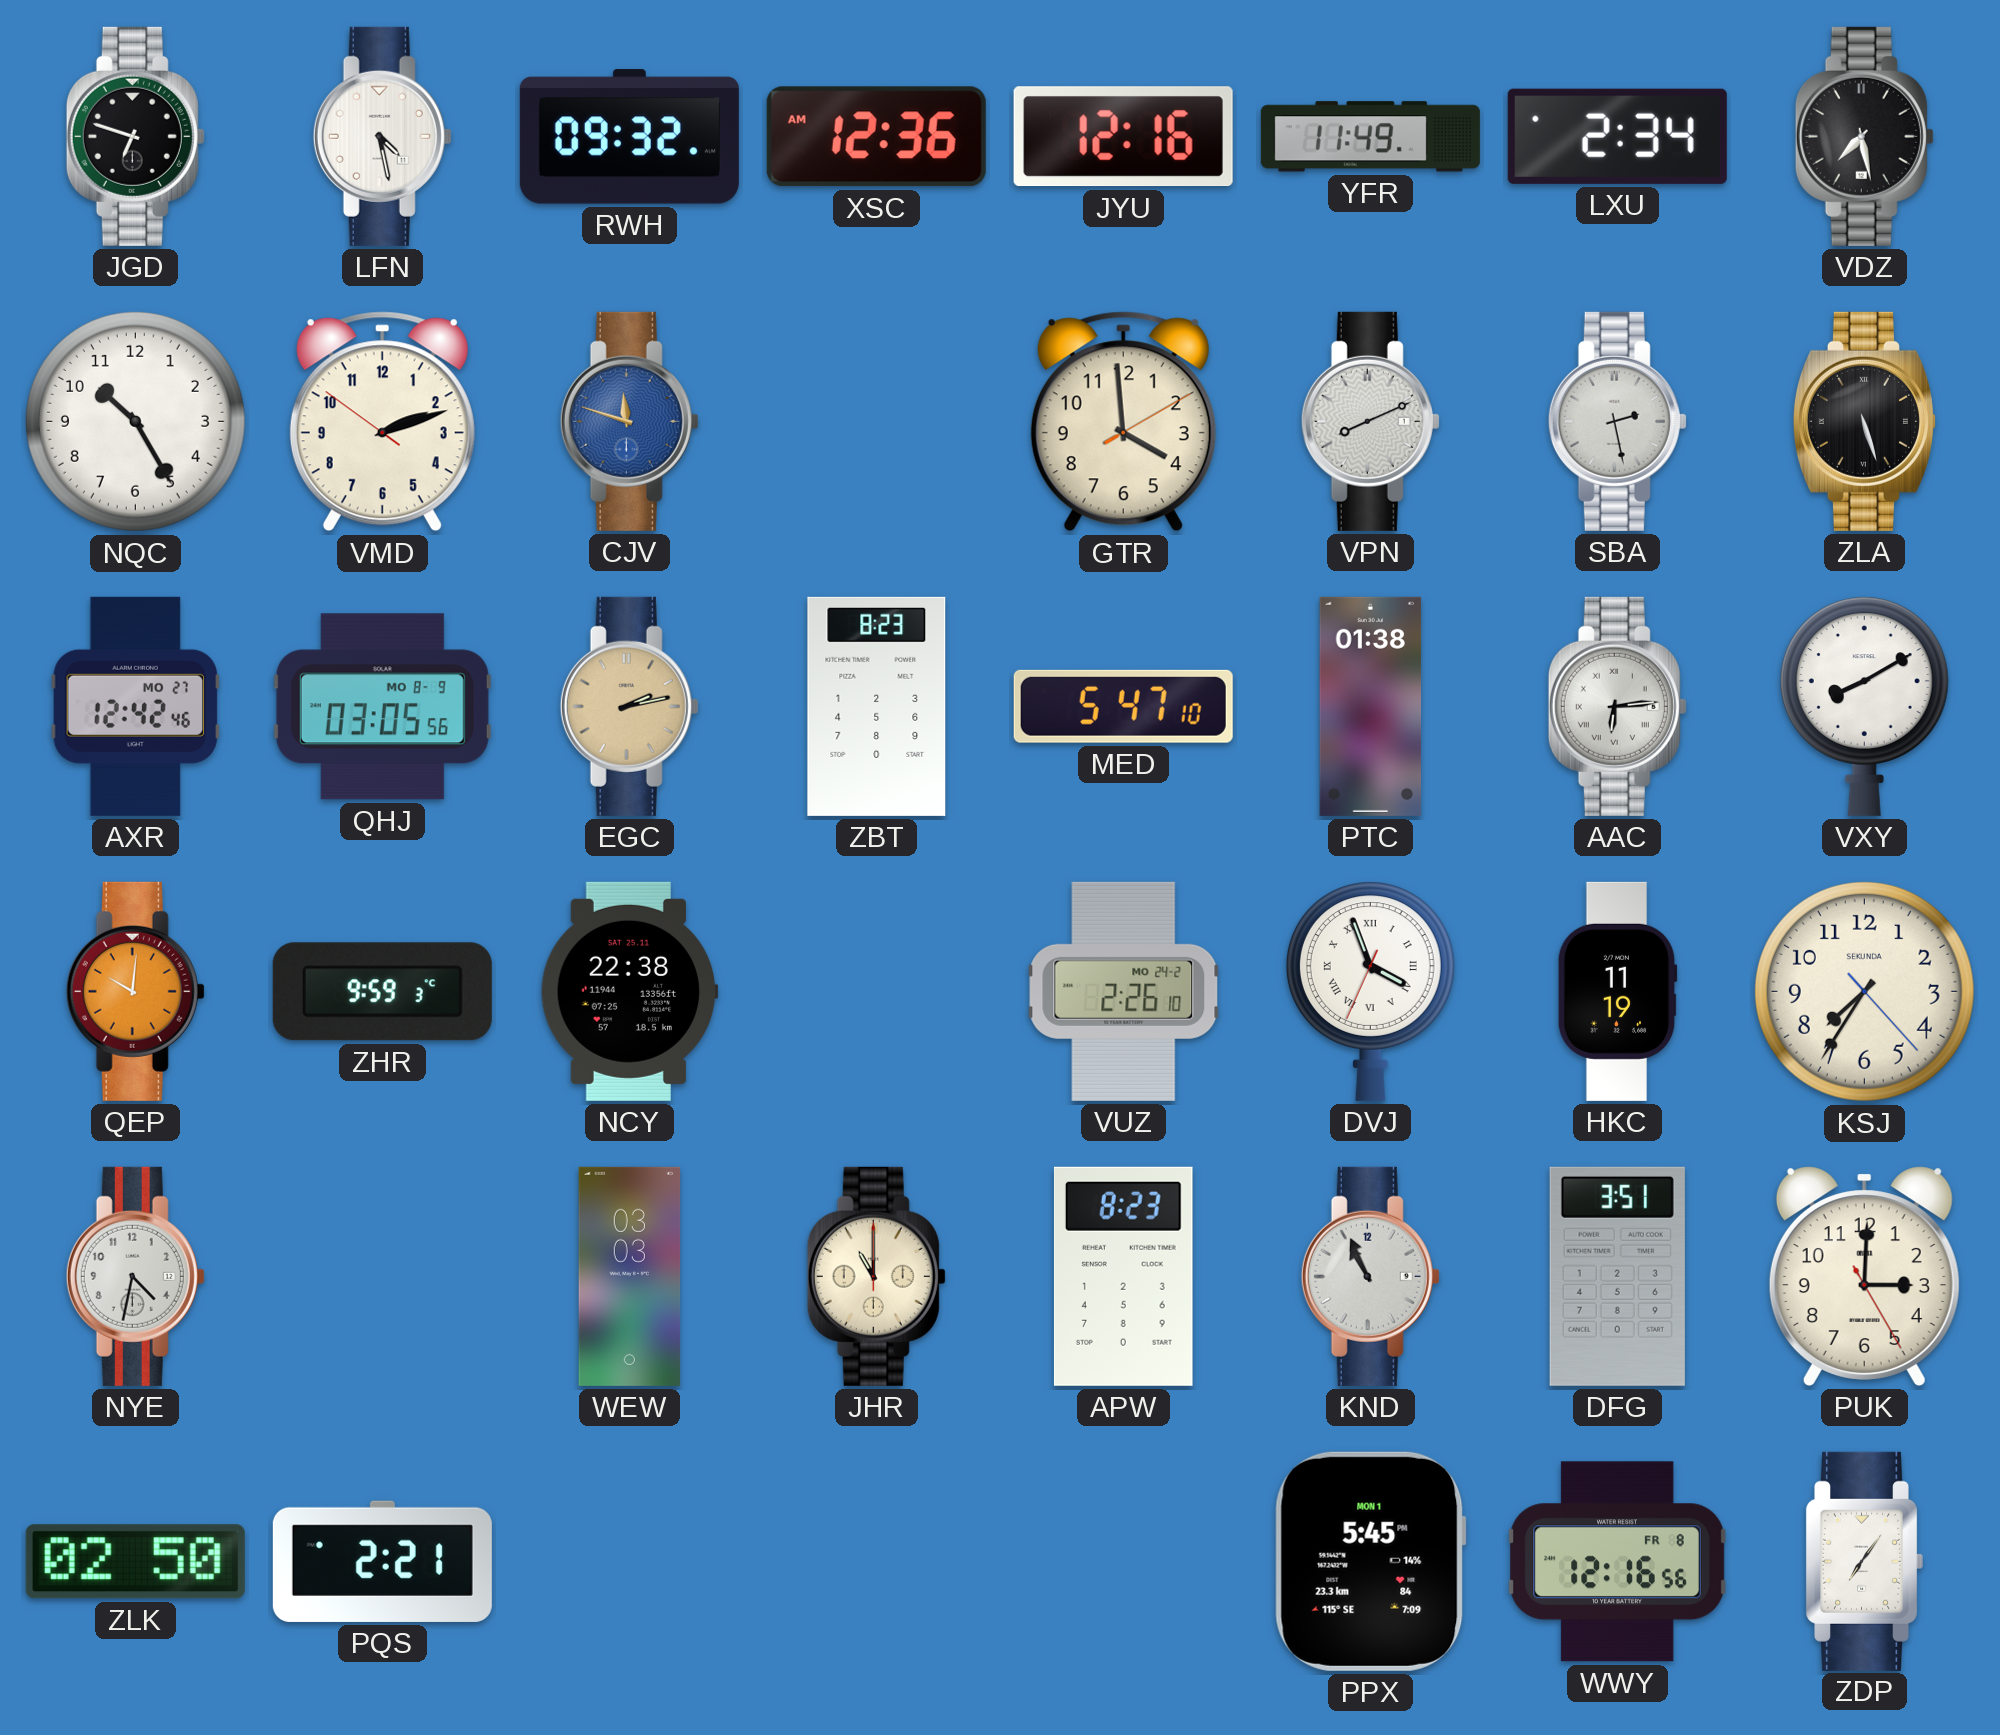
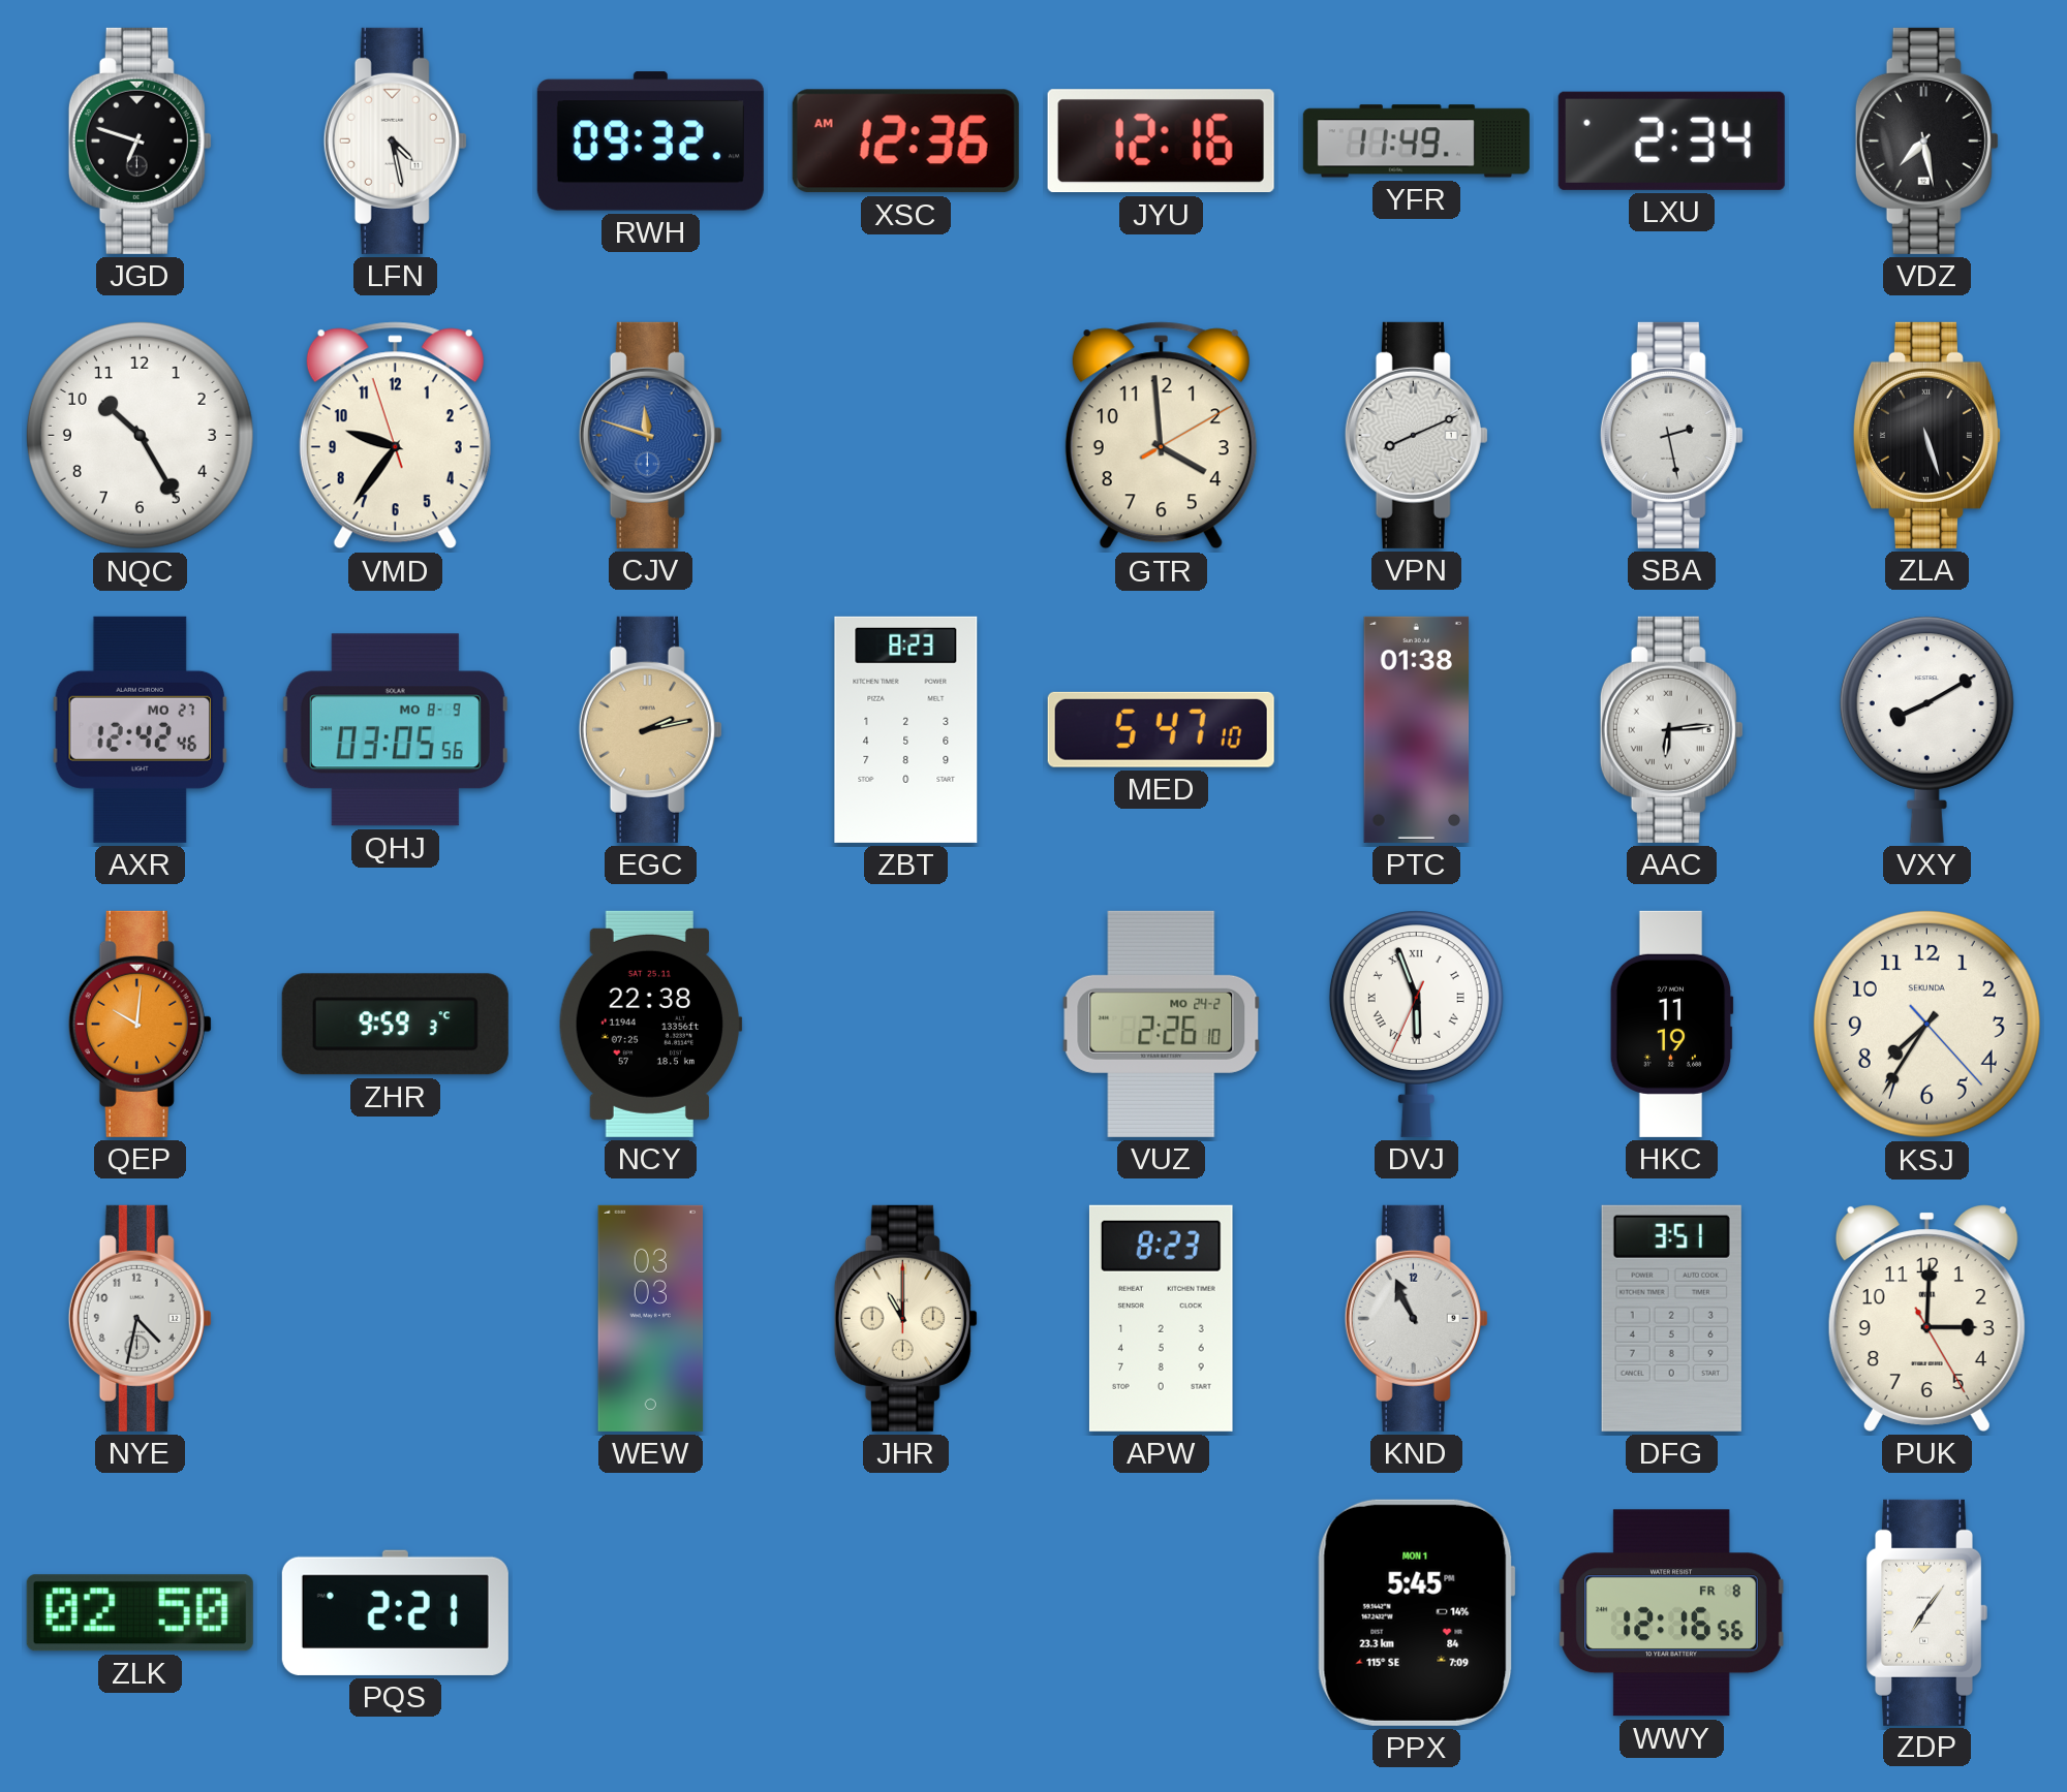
VMD: 2:11 -> 9:35
DVJ: 3:56 -> 5:56
